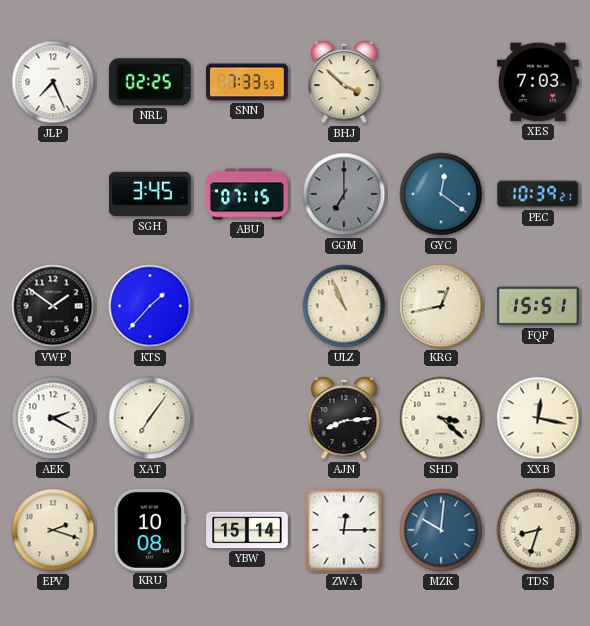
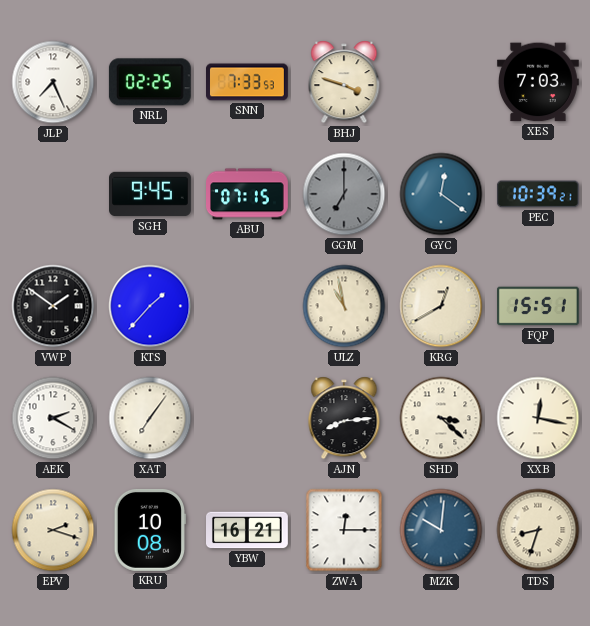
BHJ: 3:52 -> 3:48
SGH: 3:45 -> 9:45
ULZ: 10:56 -> 10:58
KRG: 12:43 -> 12:40
YBW: 15:14 -> 16:21
